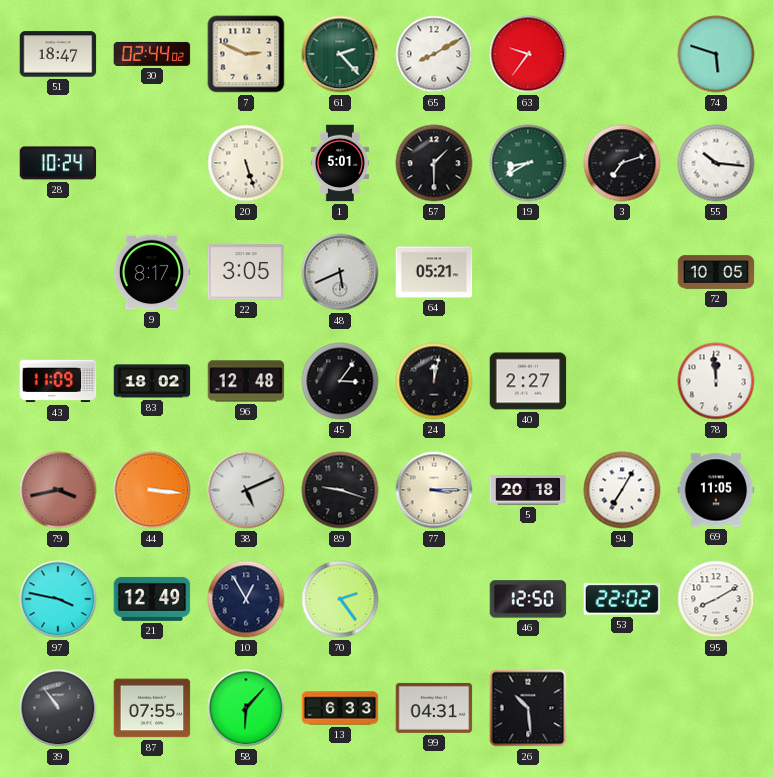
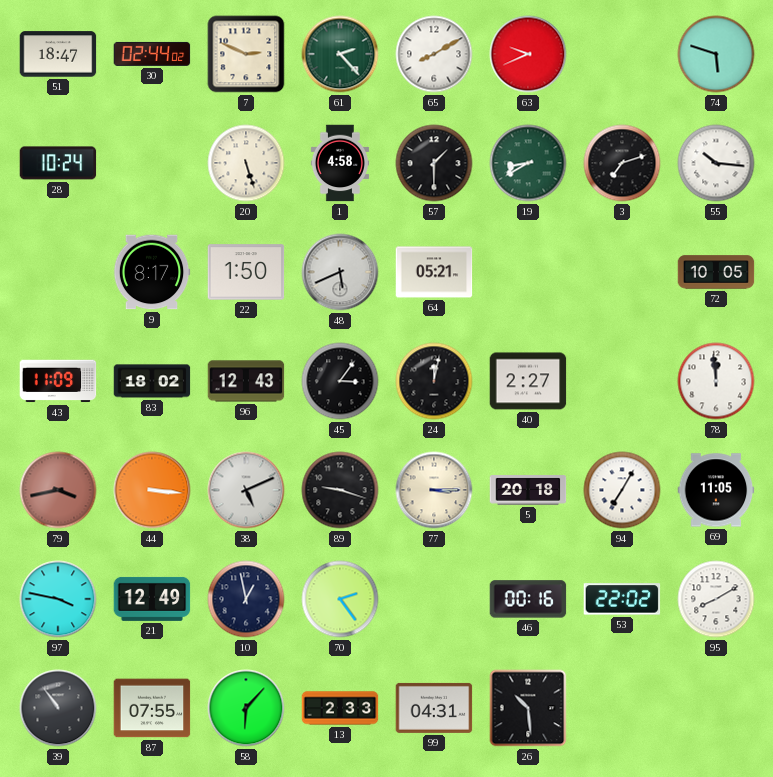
63: 9:36 -> 9:41
1: 5:01 -> 4:58
22: 3:05 -> 1:50
96: 12:48 -> 12:43
10: 12:55 -> 12:58
46: 12:50 -> 00:16
13: 6:33 -> 2:33
